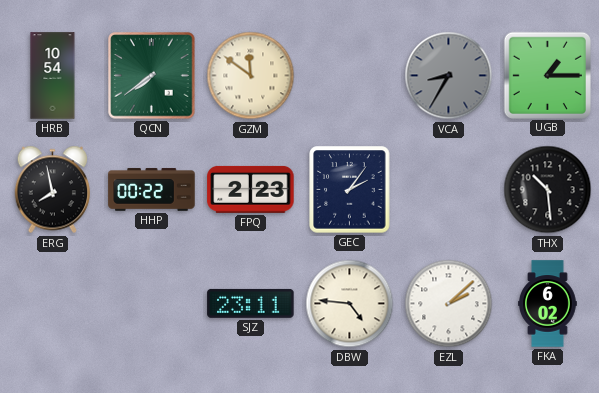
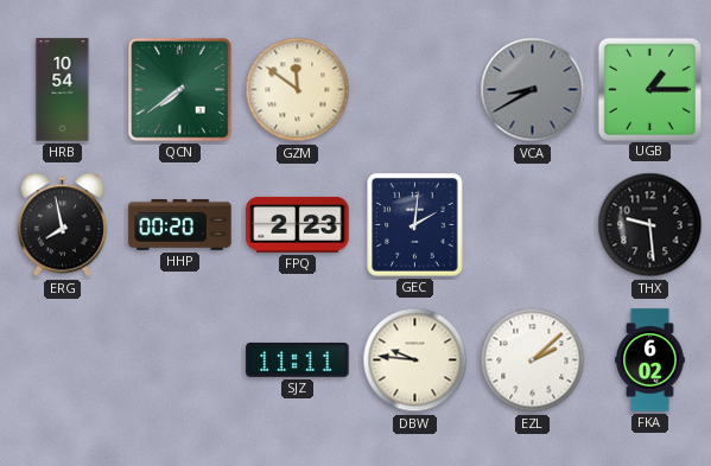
VCA: 8:35 -> 8:40
HHP: 00:22 -> 00:20
GEC: 2:06 -> 2:01
THX: 10:29 -> 9:29
SJZ: 23:11 -> 11:11
DBW: 4:46 -> 9:46
